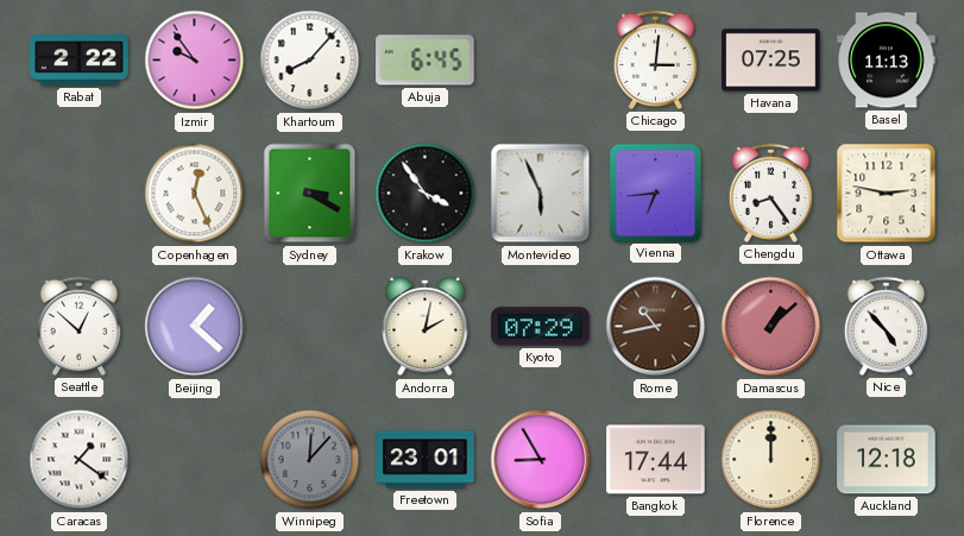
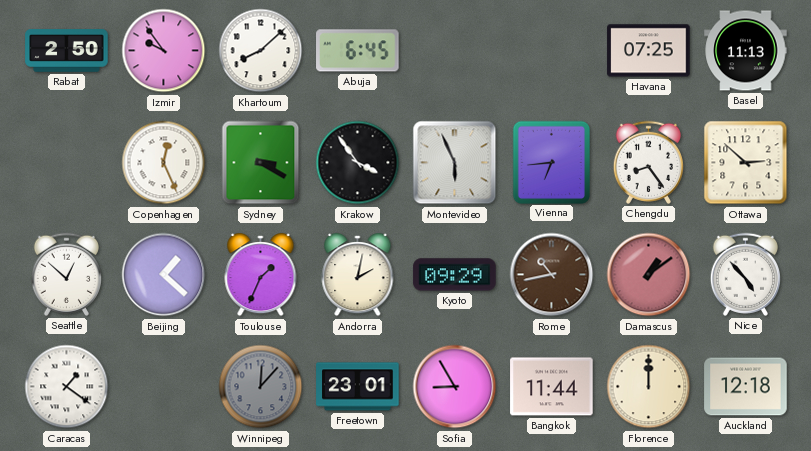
Rabat: 2:22 -> 2:50
Khartoum: 8:07 -> 8:08
Chicago: 3:01 -> none
Ottawa: 2:47 -> 2:52
Toulouse: none -> 1:34
Kyoto: 07:29 -> 09:29
Damascus: 1:08 -> 1:09
Bangkok: 17:44 -> 11:44
